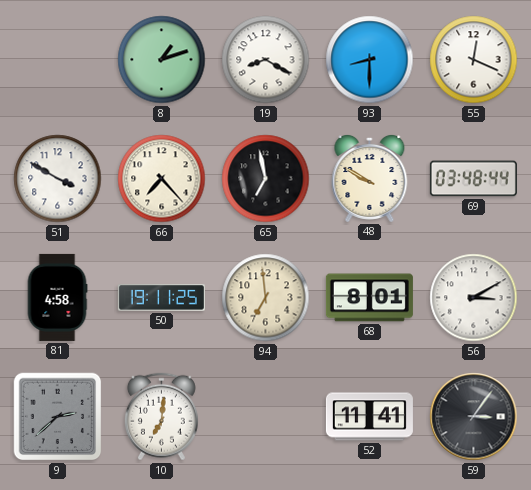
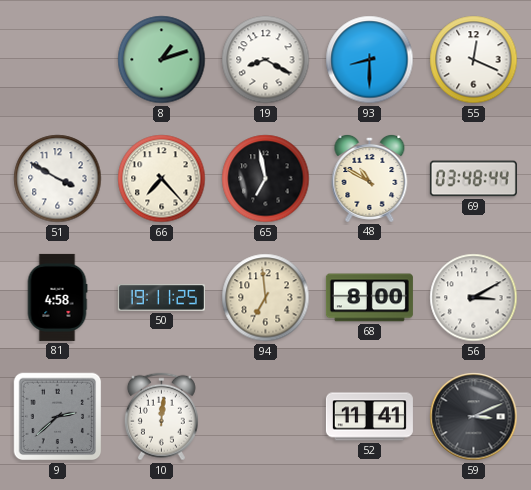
48: 9:50 -> 10:50
68: 8:01 -> 8:00
10: 7:01 -> 12:01
59: 3:06 -> 3:11
